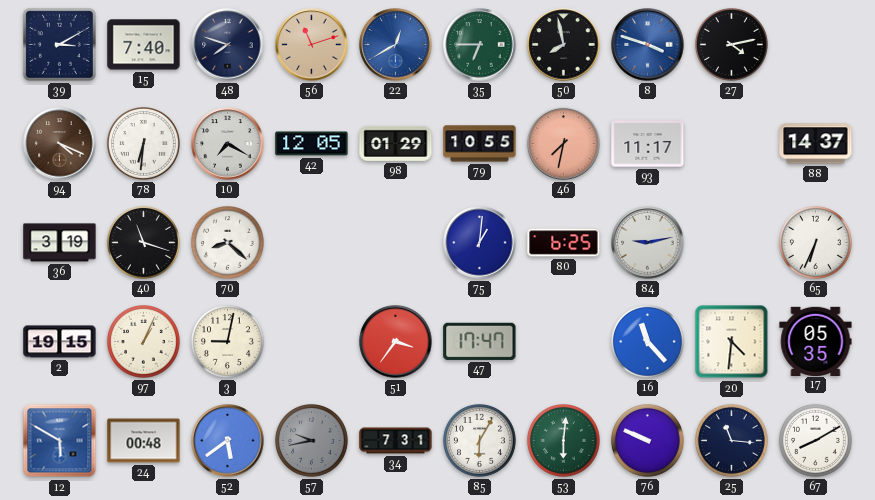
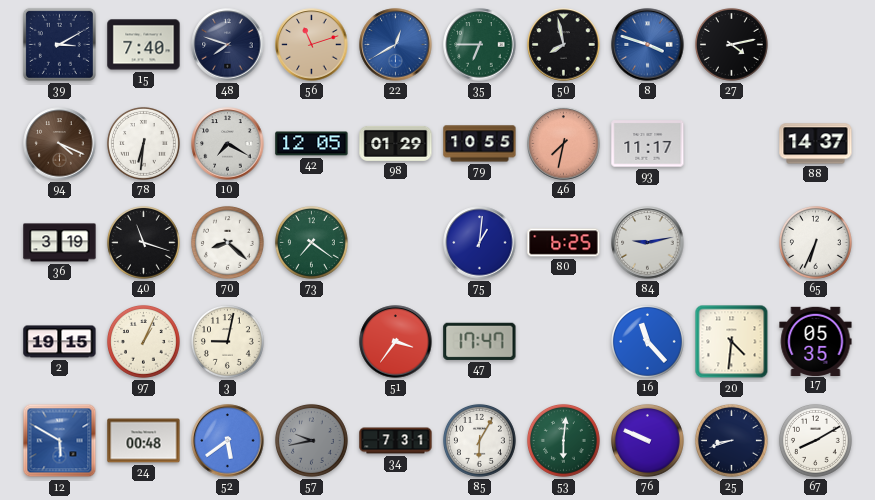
73: none -> 7:21
25: 11:16 -> 8:42
